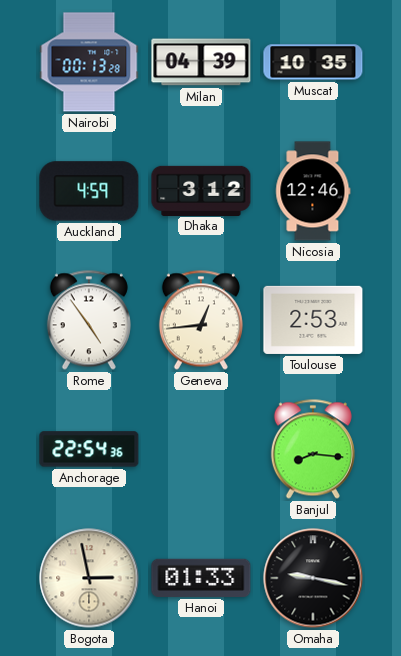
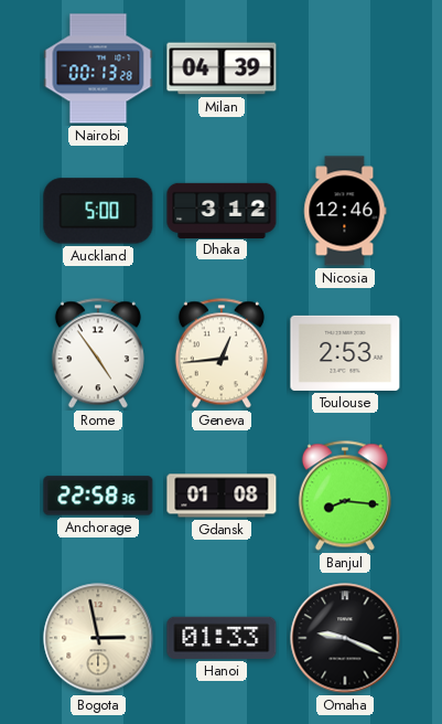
Muscat: 10:35 -> none
Auckland: 4:59 -> 5:00
Anchorage: 22:54 -> 22:58
Gdansk: none -> 01:08
Omaha: 9:17 -> 9:19
